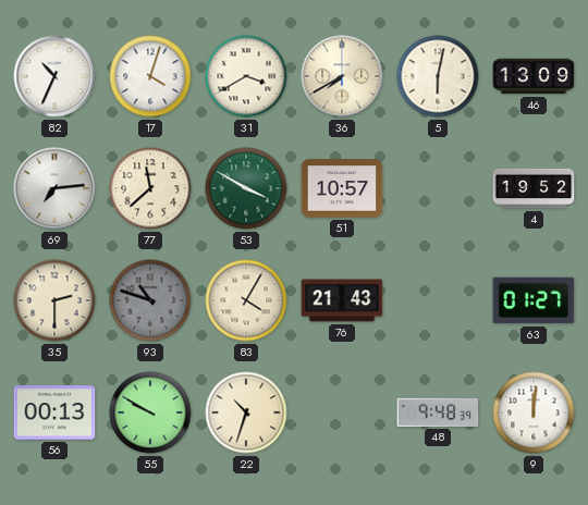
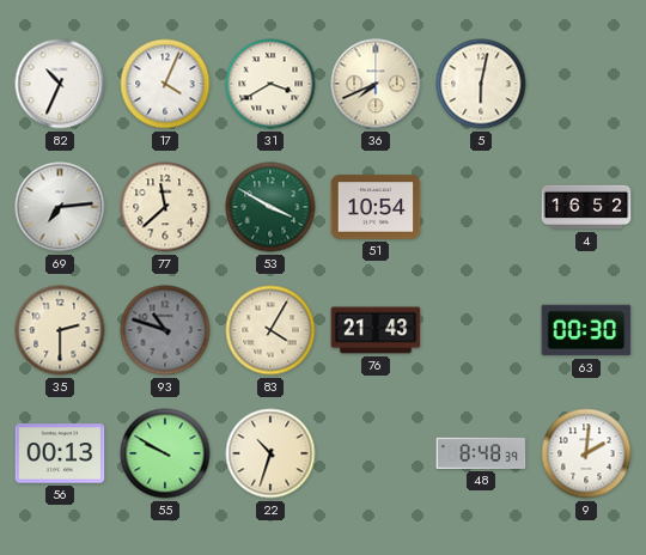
17: 4:03 -> 4:04
36: 7:40 -> 7:41
46: 13:09 -> none
51: 10:57 -> 10:54
4: 19:52 -> 16:52
63: 01:27 -> 00:30
48: 9:48 -> 8:48
9: 12:01 -> 2:01
